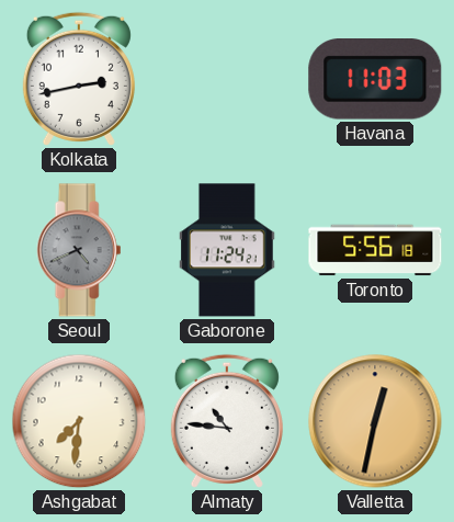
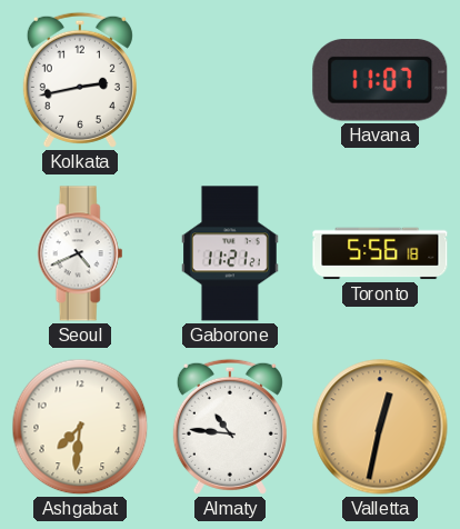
Havana: 11:03 -> 11:07
Seoul dial: grey -> white
Gaborone: 11:24 -> 11:21
